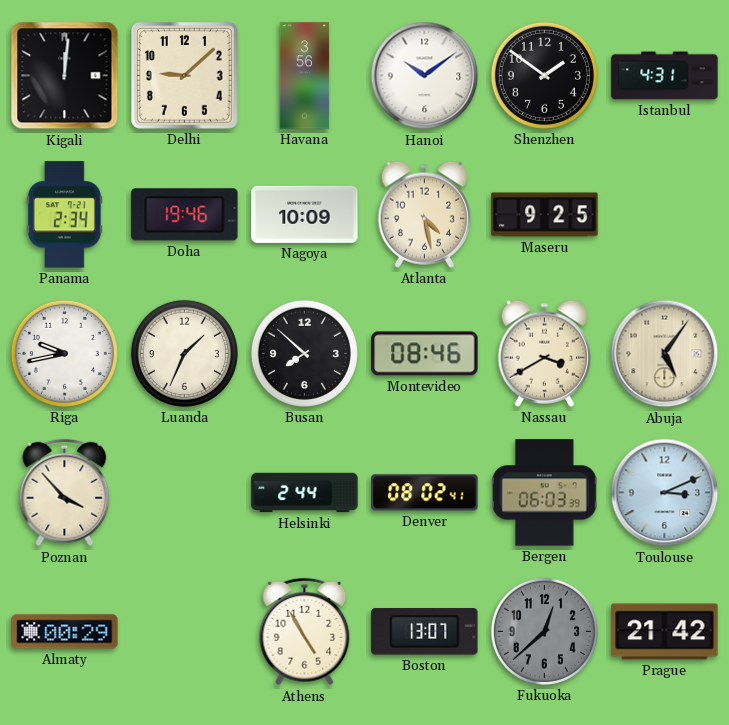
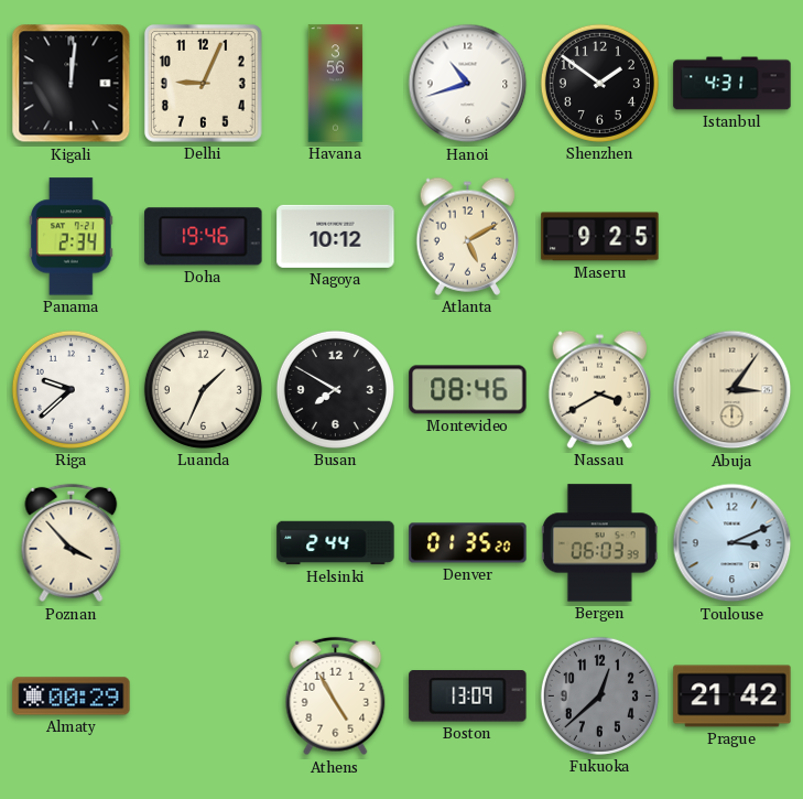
Delhi: 9:08 -> 9:04
Hanoi: 10:09 -> 10:42
Nagoya: 10:09 -> 10:12
Atlanta: 4:28 -> 5:10
Riga: 9:43 -> 9:38
Busan: 7:52 -> 7:50
Abuja: 5:06 -> 3:06
Denver: 08:02 -> 01:35
Boston: 13:07 -> 13:09
